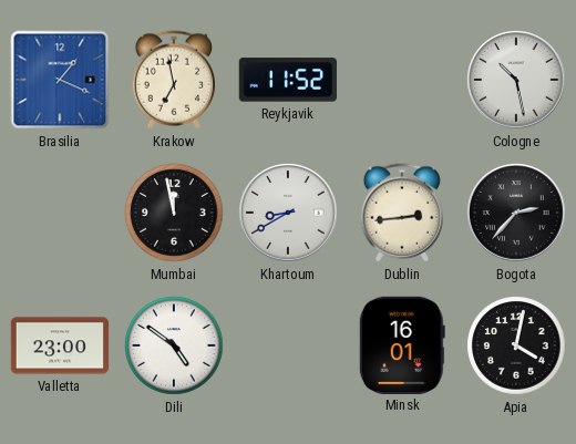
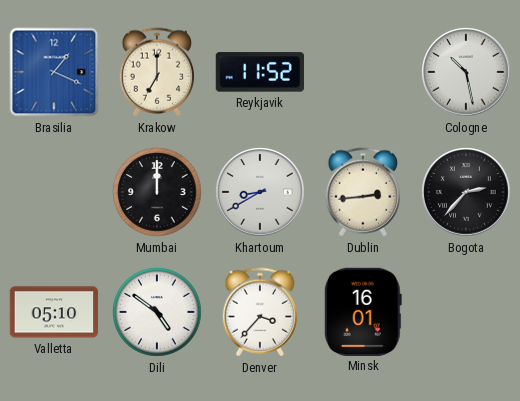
Krakow: 6:58 -> 7:00
Mumbai: 11:58 -> 12:00
Valletta: 23:00 -> 05:10
Denver: none -> 3:37
Apia: 4:02 -> none
